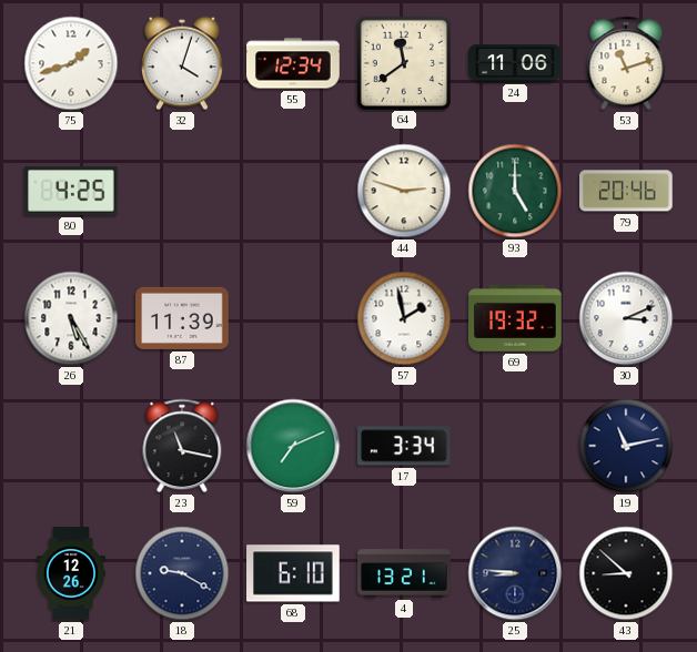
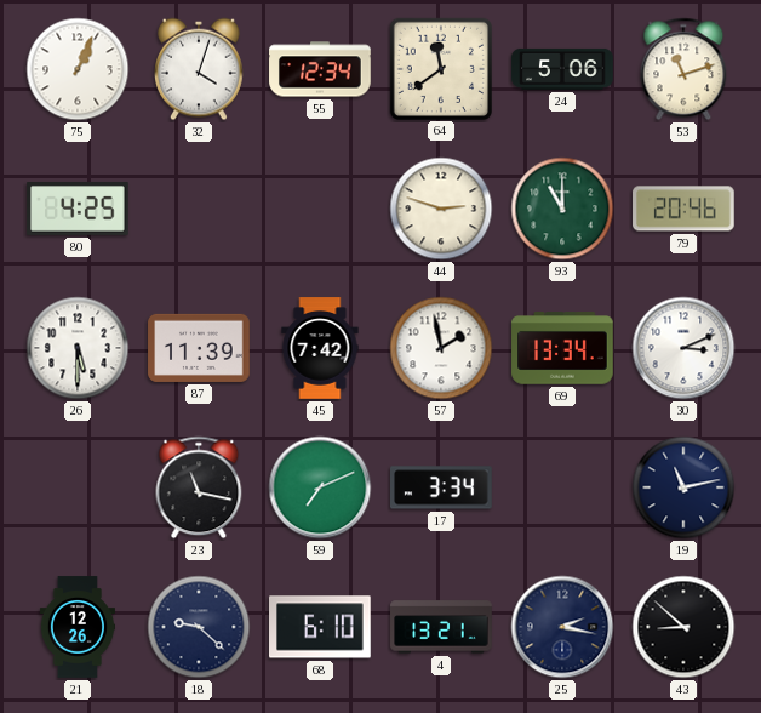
75: 1:42 -> 1:04
24: 11:06 -> 5:06
93: 5:00 -> 11:00
26: 5:25 -> 5:30
45: none -> 7:42
69: 19:32 -> 13:34
18: 9:20 -> 9:22
25: 8:46 -> 2:17
